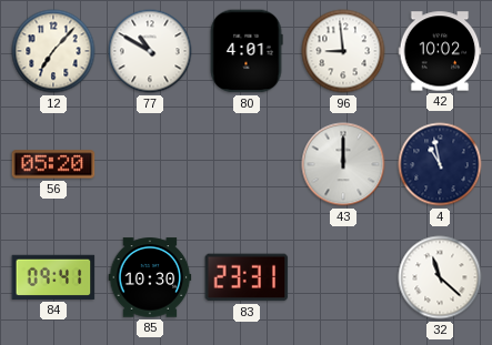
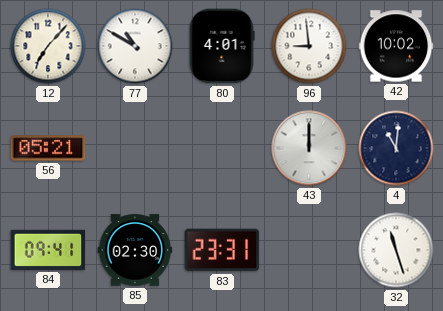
56: 05:20 -> 05:21
4: 10:58 -> 11:01
85: 10:30 -> 02:30
32: 11:22 -> 11:27
